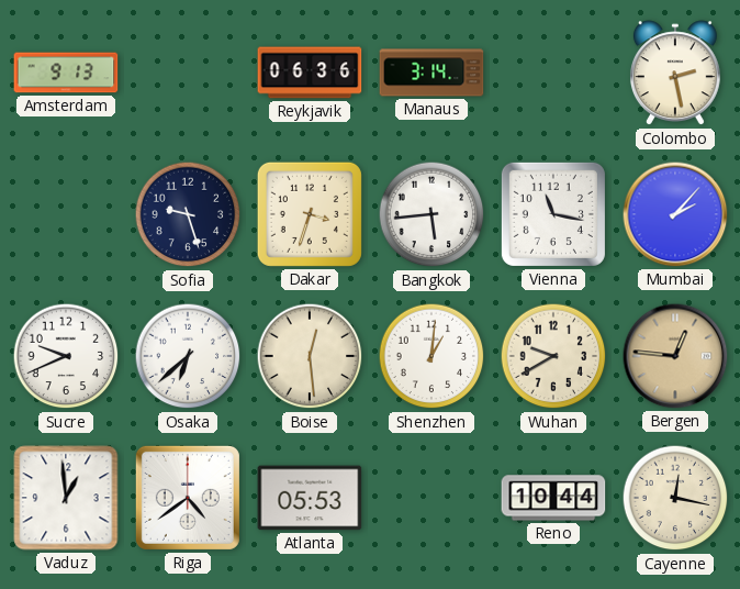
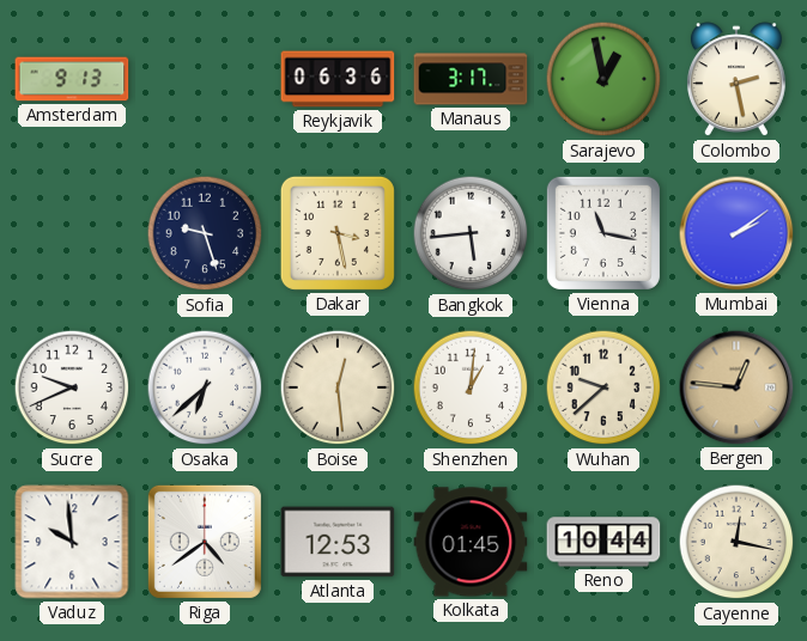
Manaus: 3:14 -> 3:17
Sarajevo: none -> 12:58
Dakar: 3:33 -> 3:28
Mumbai: 2:07 -> 2:09
Wuhan: 9:40 -> 9:38
Vaduz: 12:59 -> 9:59
Atlanta: 05:53 -> 12:53
Kolkata: none -> 01:45
